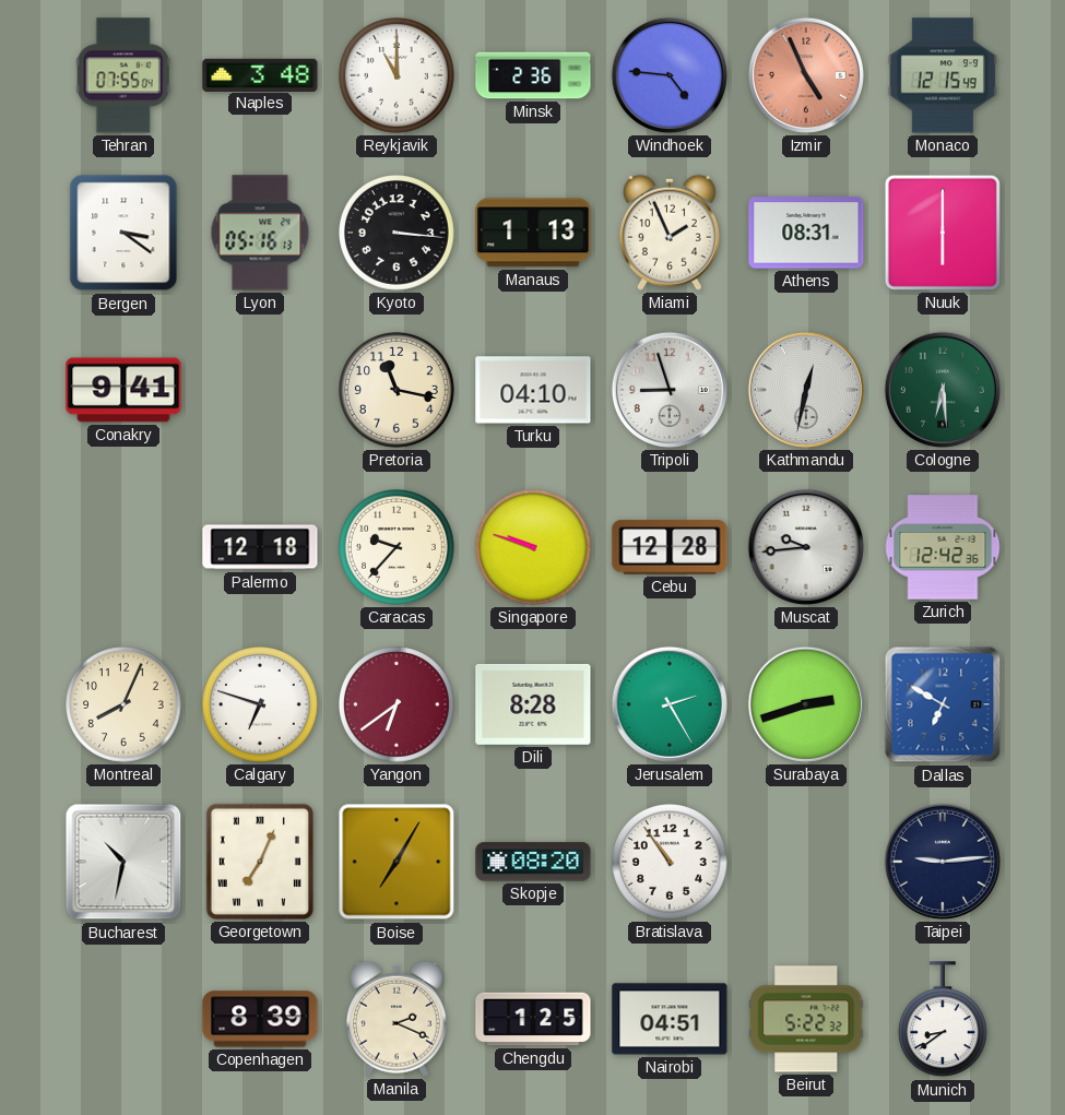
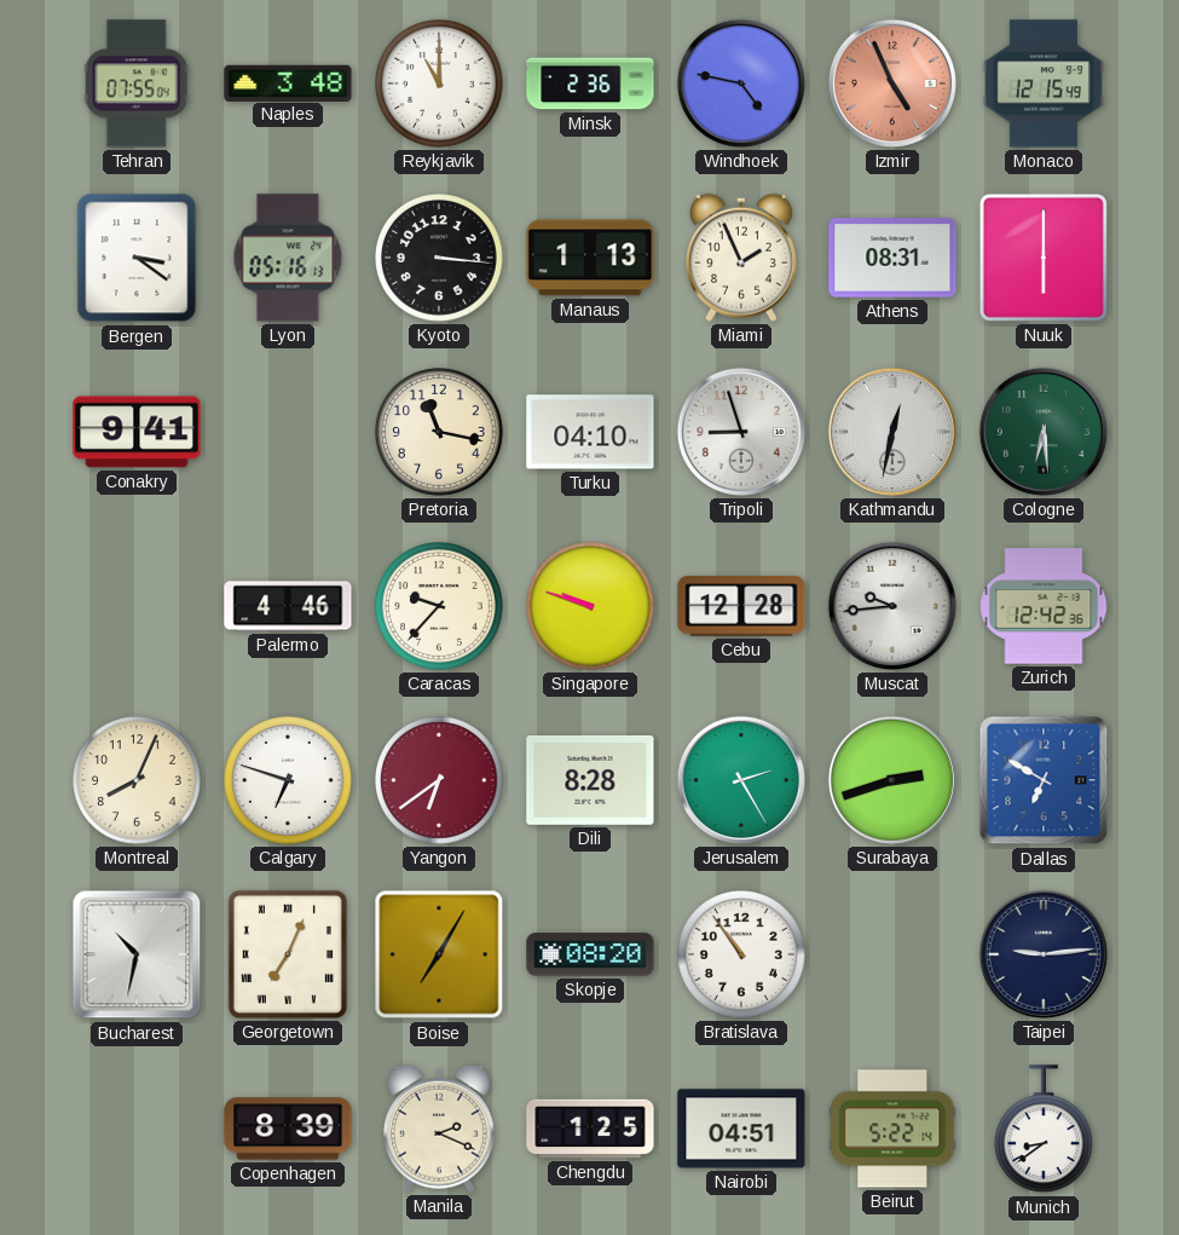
Windhoek: 4:46 -> 4:47
Palermo: 12:18 -> 4:46
Beirut: 5:22:32 -> 5:22:14
